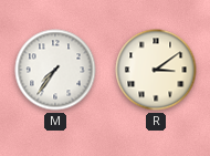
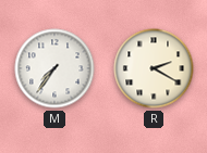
R: 3:09 -> 2:20
